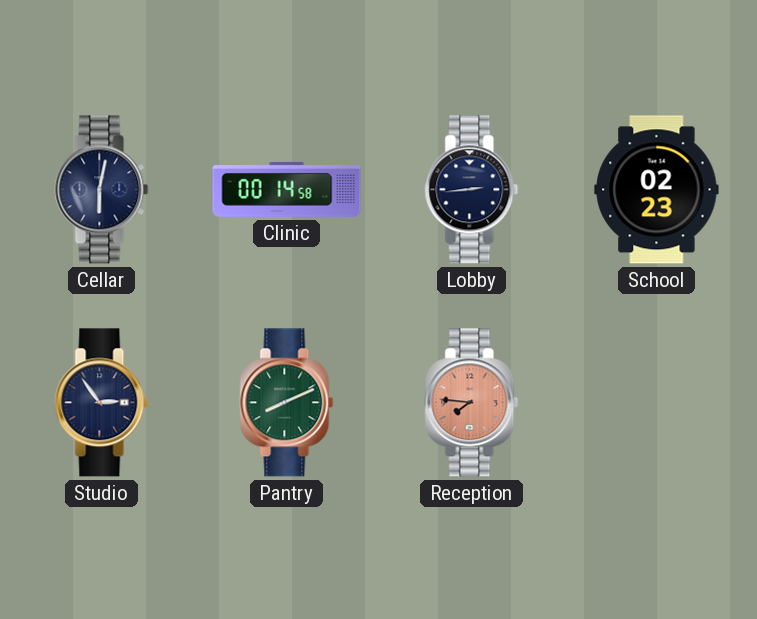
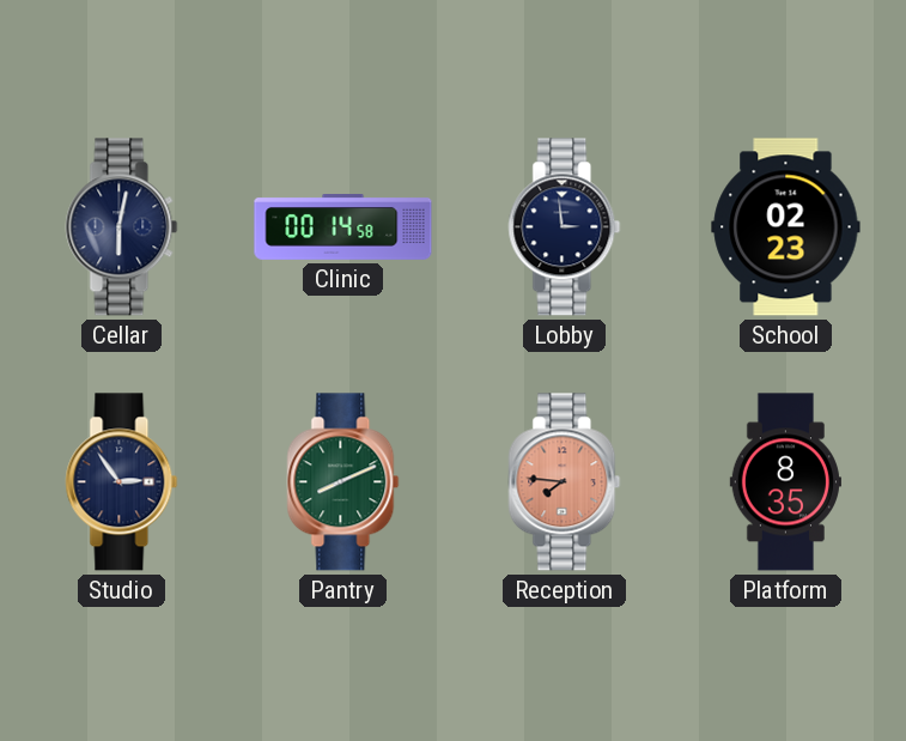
Lobby: 2:44 -> 2:59
Platform: none -> 8:35
